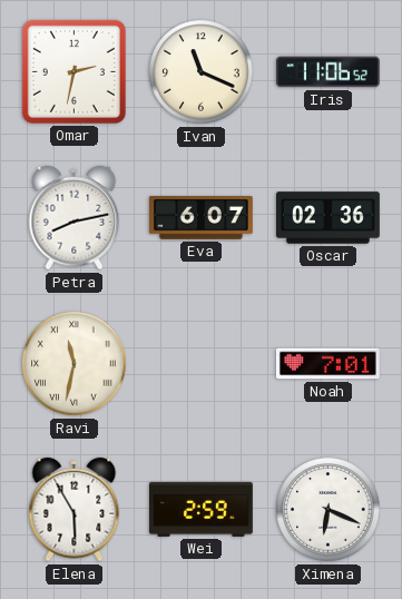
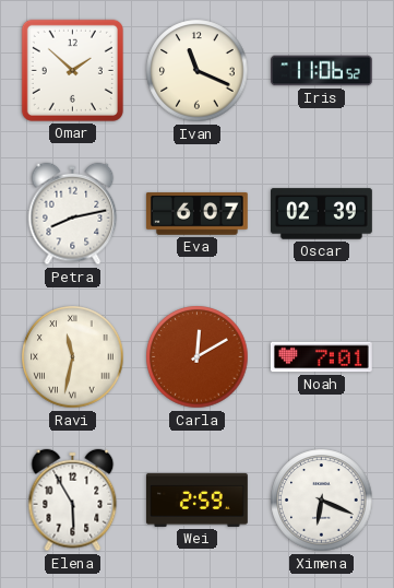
Omar: 2:32 -> 1:52
Oscar: 02:36 -> 02:39
Carla: none -> 12:10
